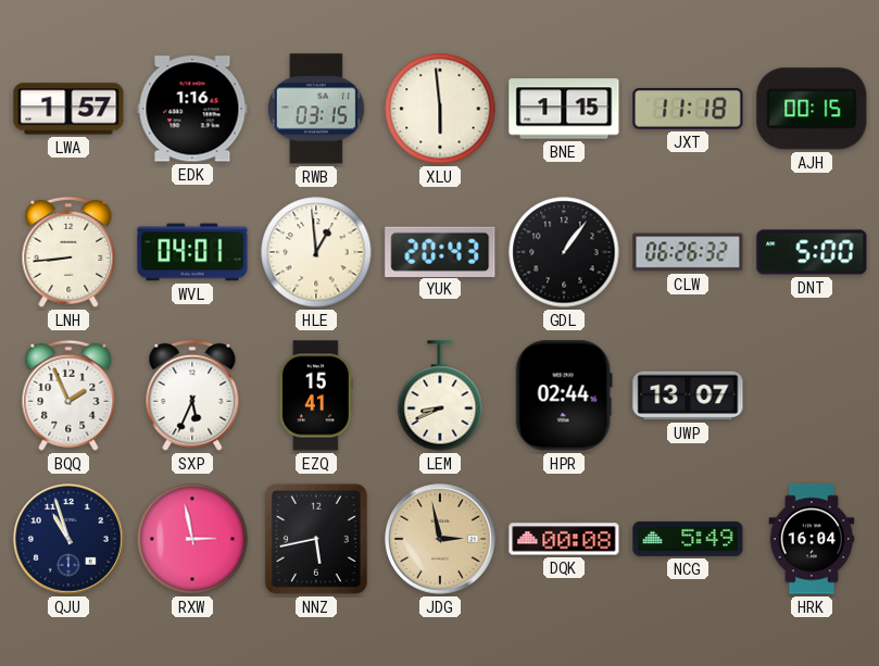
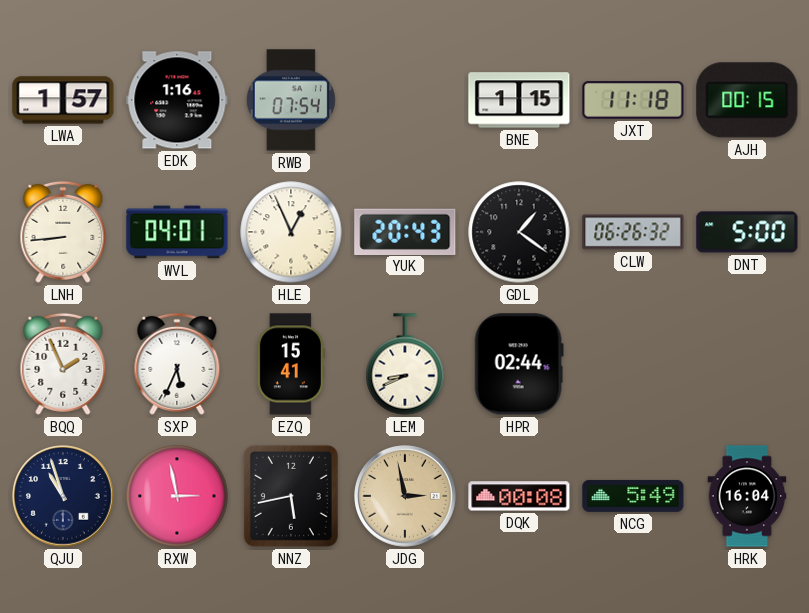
RWB: 03:15 -> 07:54
XLU: 5:59 -> none
HLE: 12:59 -> 12:56
GDL: 1:06 -> 1:21
UWP: 13:07 -> none
